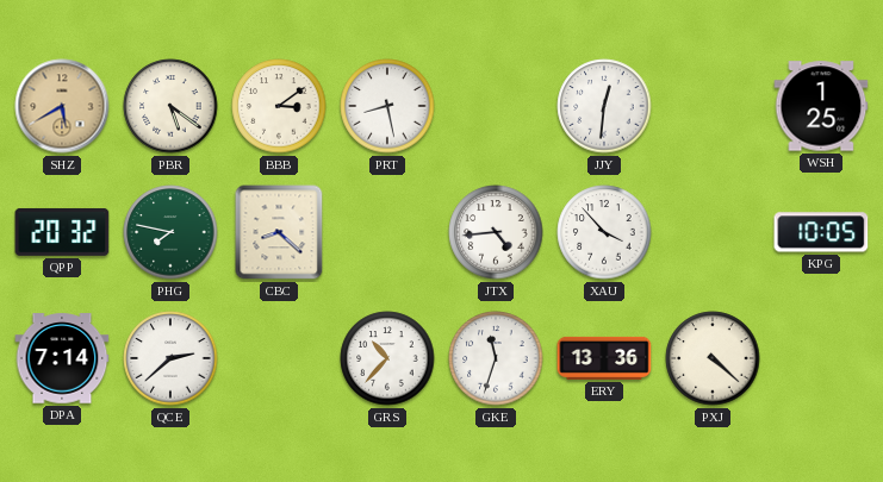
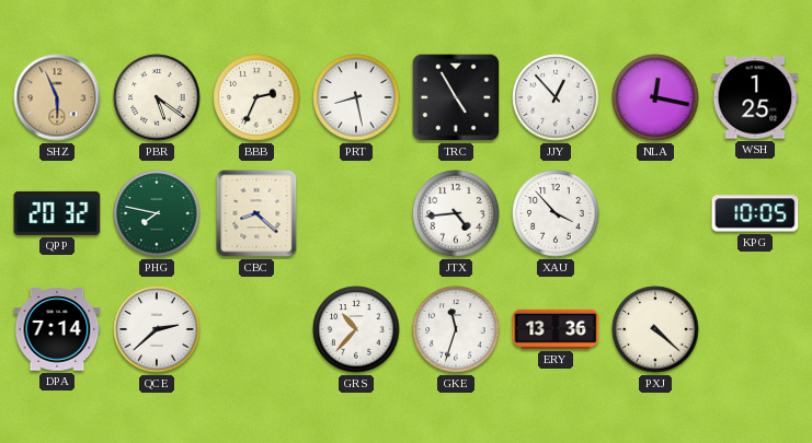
SHZ: 5:40 -> 5:56
BBB: 3:09 -> 2:34
TRC: none -> 4:55
JJY: 12:31 -> 12:53
NLA: none -> 12:17
